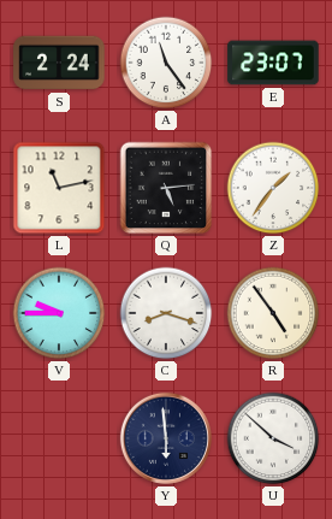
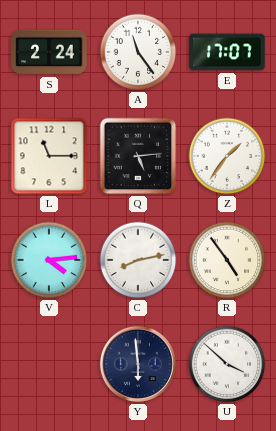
E: 23:07 -> 17:07
L: 11:13 -> 11:15
V: 9:45 -> 4:14
C: 8:18 -> 8:13
